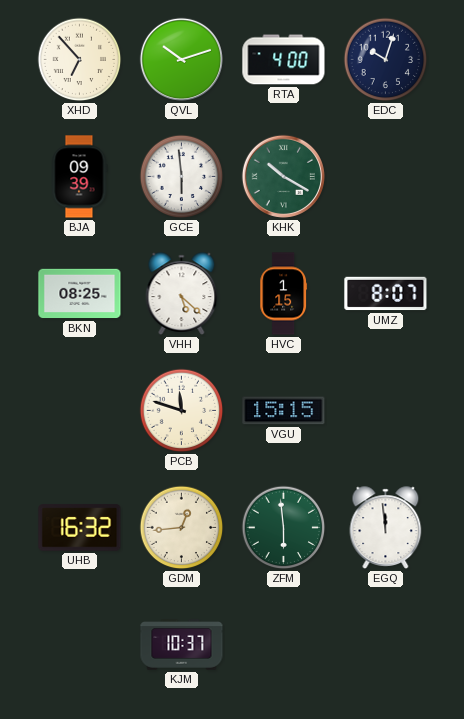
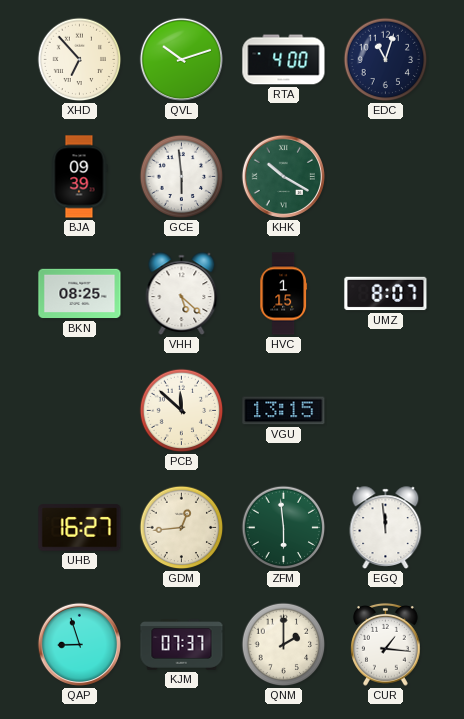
EDC: 10:03 -> 11:03
PCB: 11:48 -> 11:52
VGU: 15:15 -> 13:15
UHB: 16:32 -> 16:27
QAP: none -> 8:57
KJM: 10:37 -> 07:37
QNM: none -> 2:00
CUR: none -> 1:16
